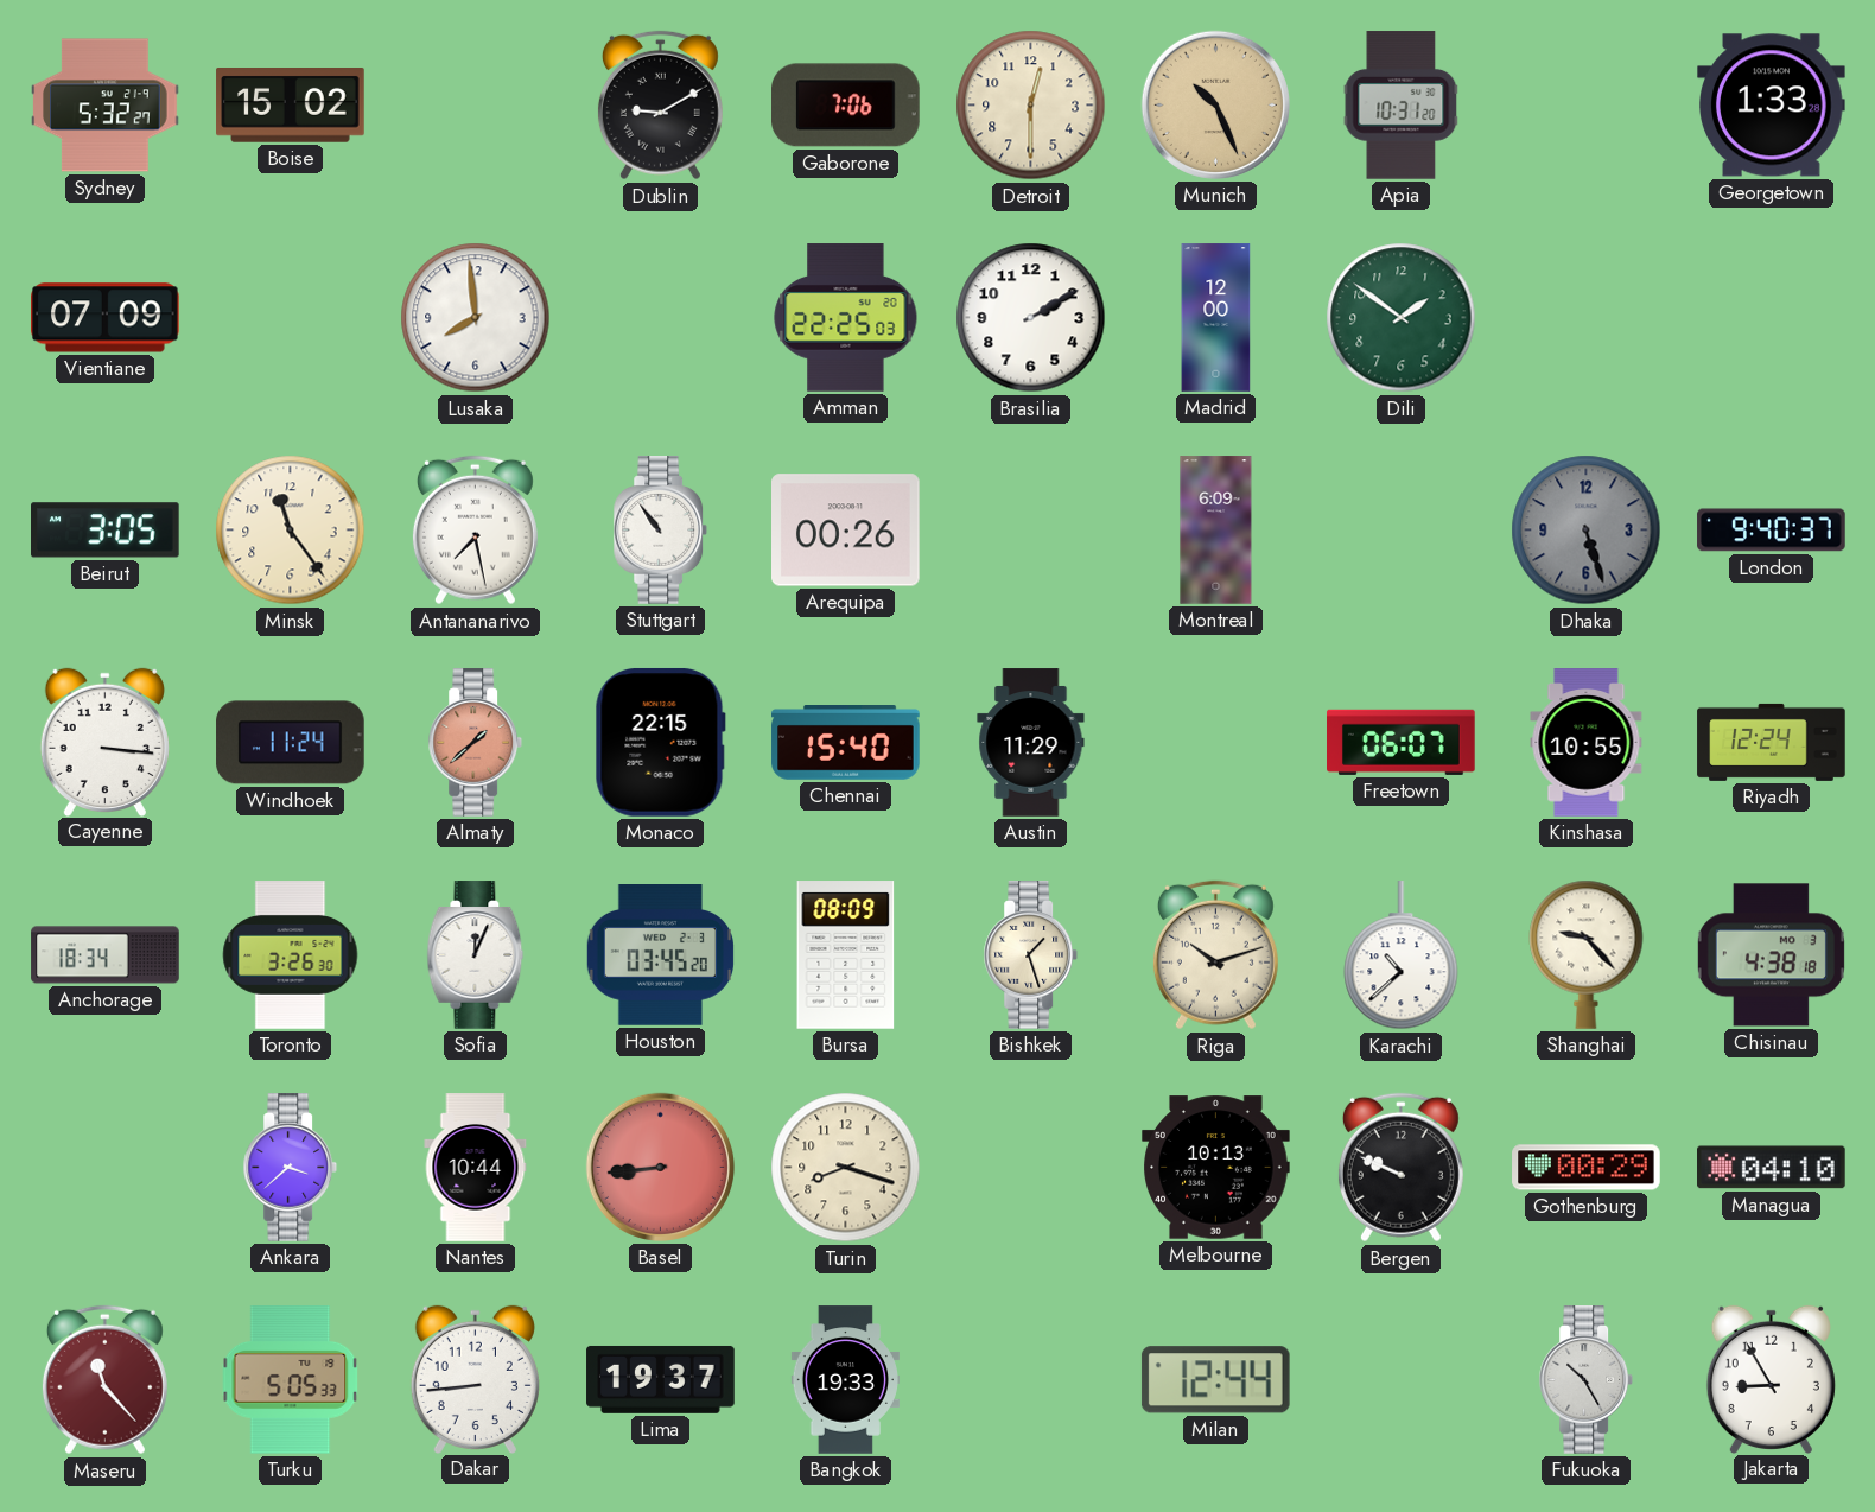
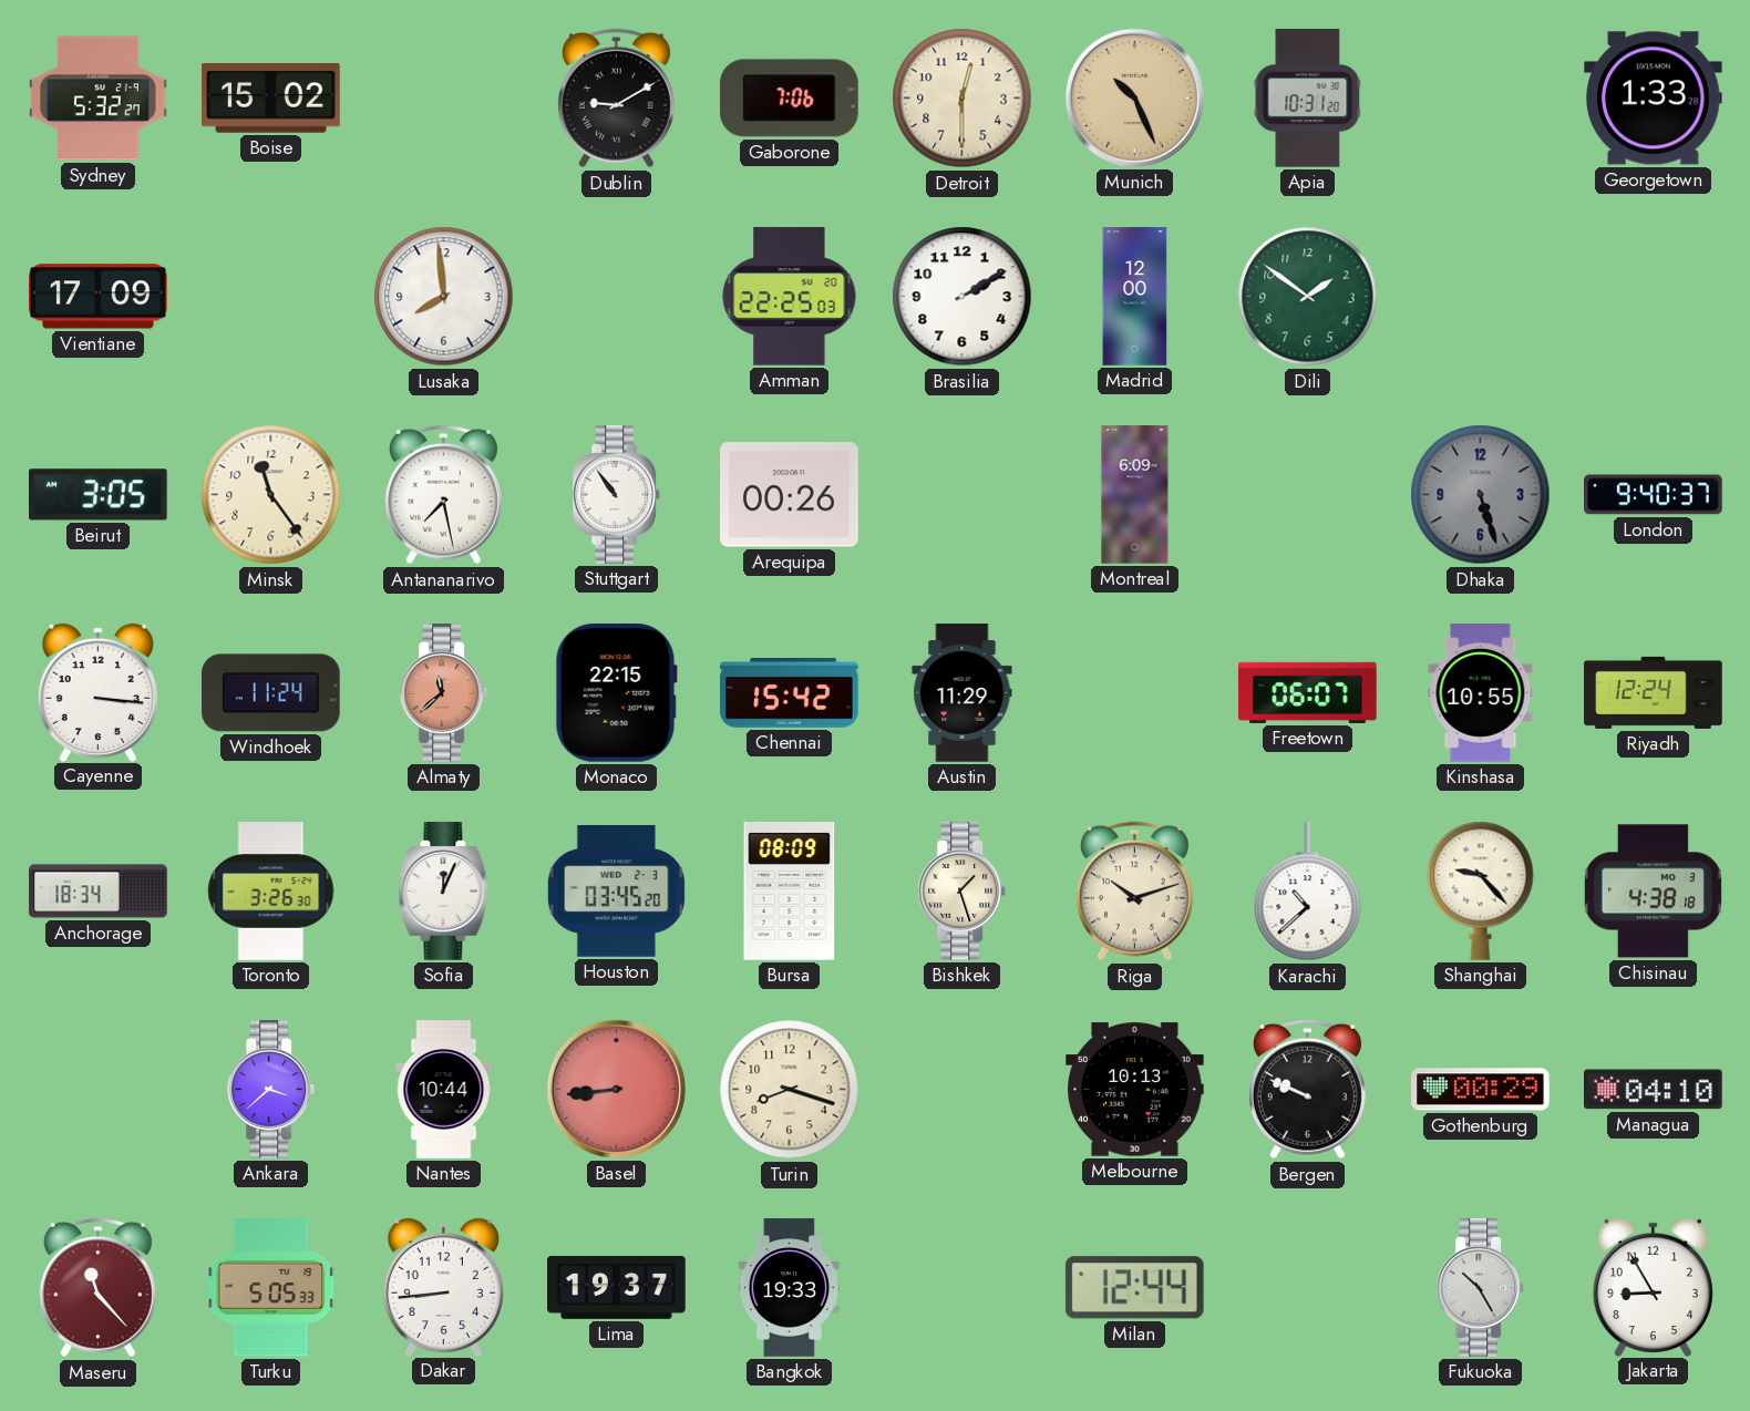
Vientiane: 07:09 -> 17:09
Almaty: 1:38 -> 11:38
Chennai: 15:40 -> 15:42
